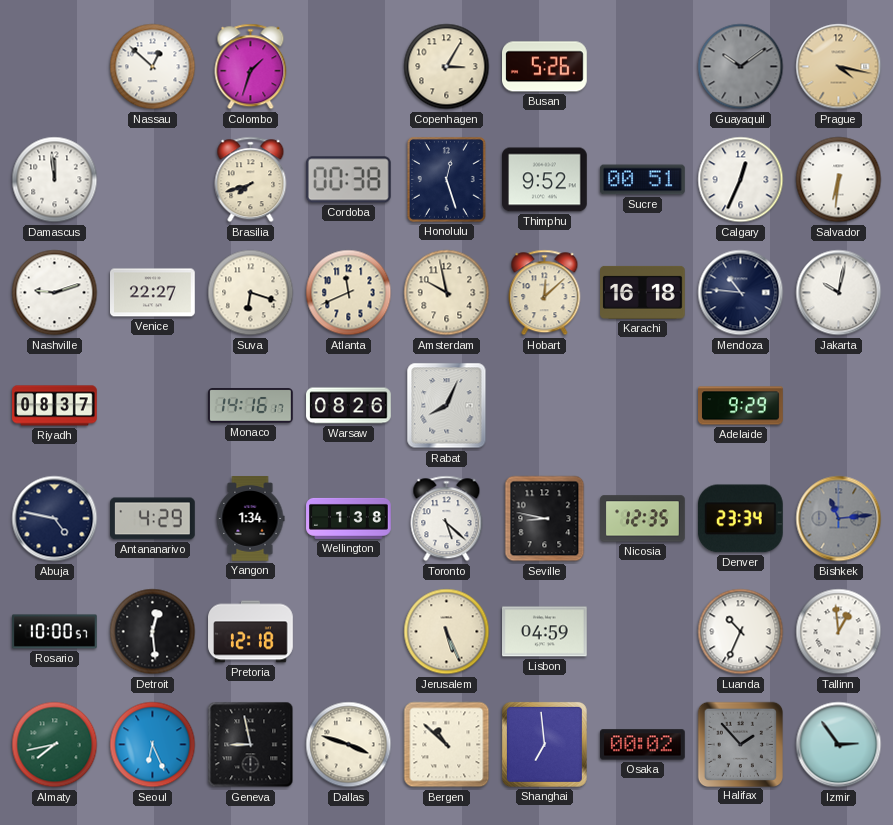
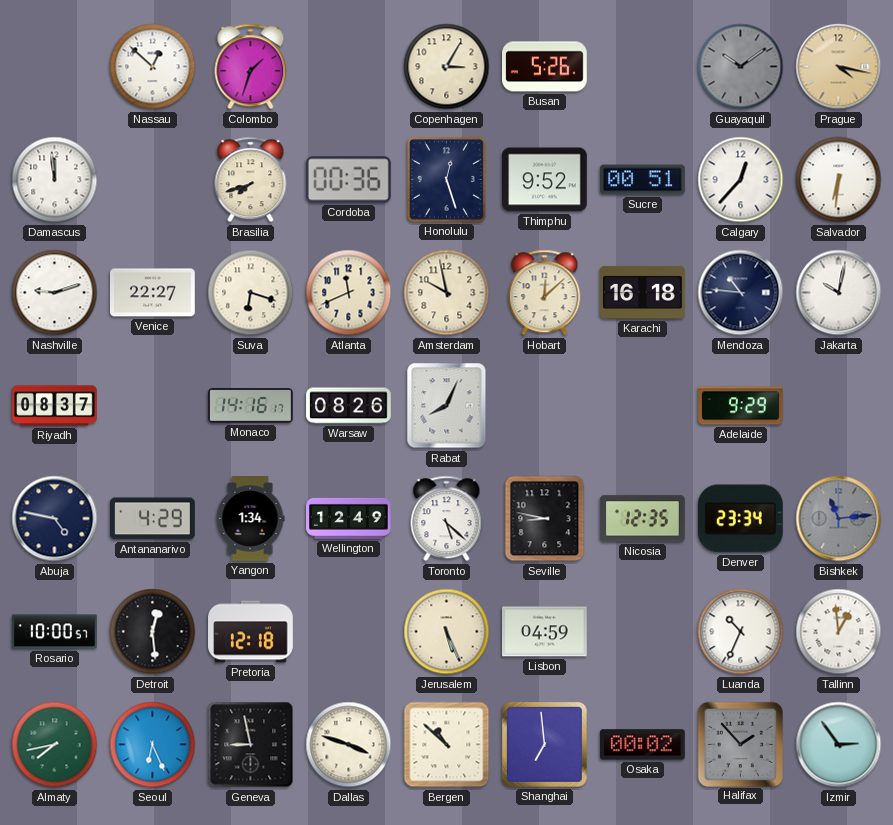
Cordoba: 00:38 -> 00:36
Calgary: 12:34 -> 12:37
Wellington: 1:38 -> 12:49
